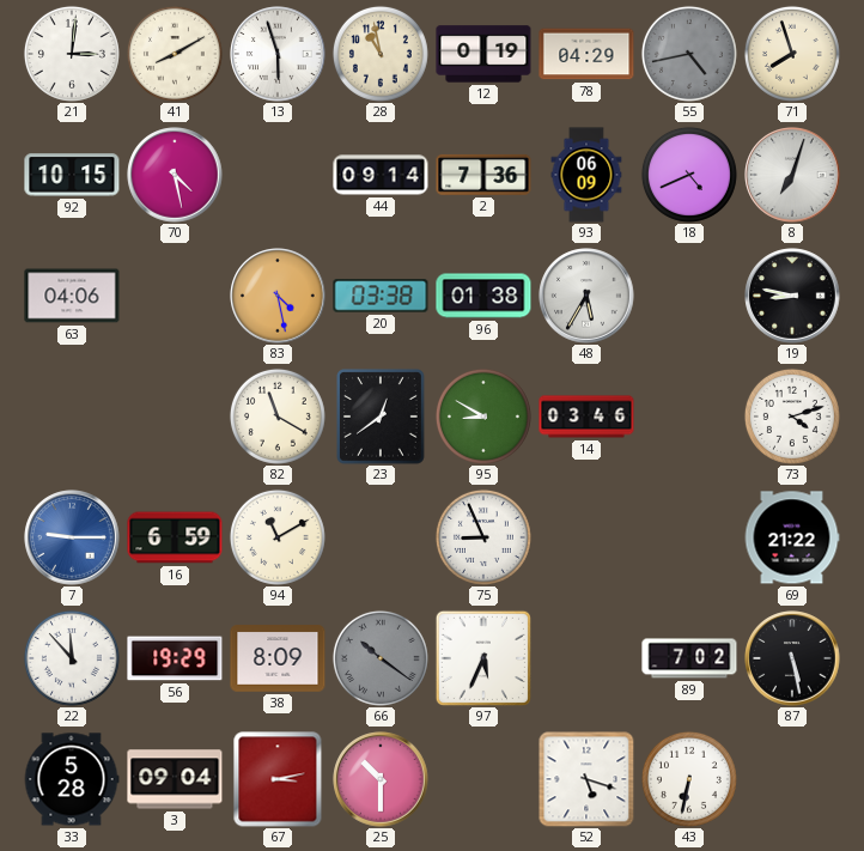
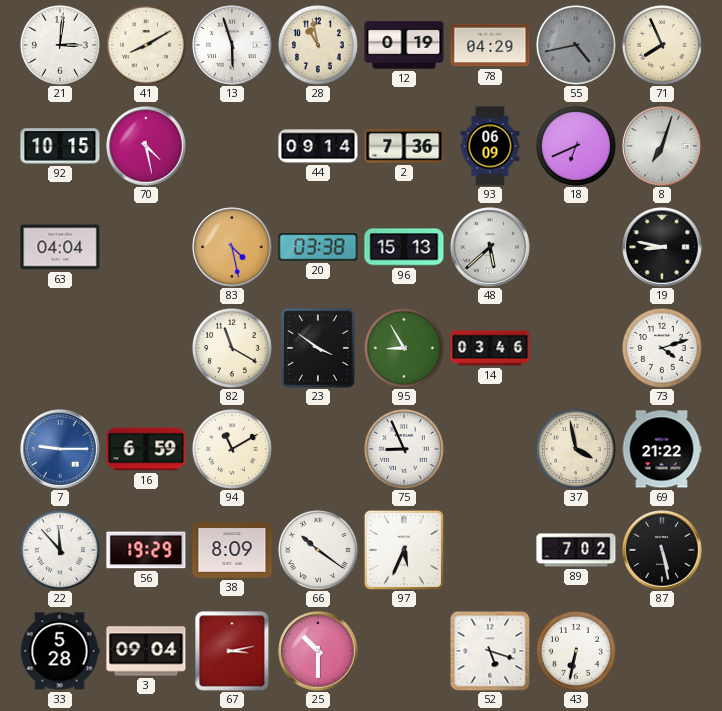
71: 7:57 -> 7:56
18: 4:41 -> 6:41
63: 04:06 -> 04:04
96: 01:38 -> 15:13
48: 5:35 -> 5:38
23: 12:39 -> 3:51
95: 8:50 -> 8:55
37: none -> 3:58
66 dial: grey -> white
